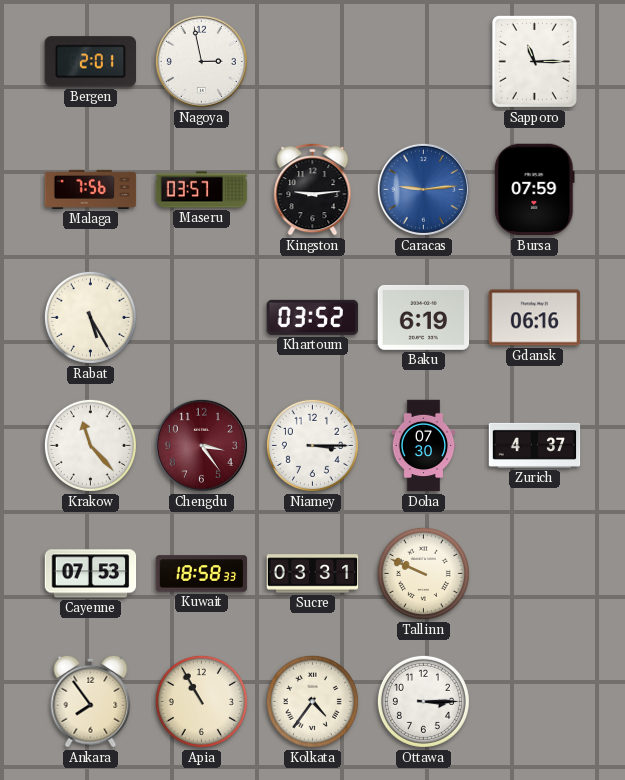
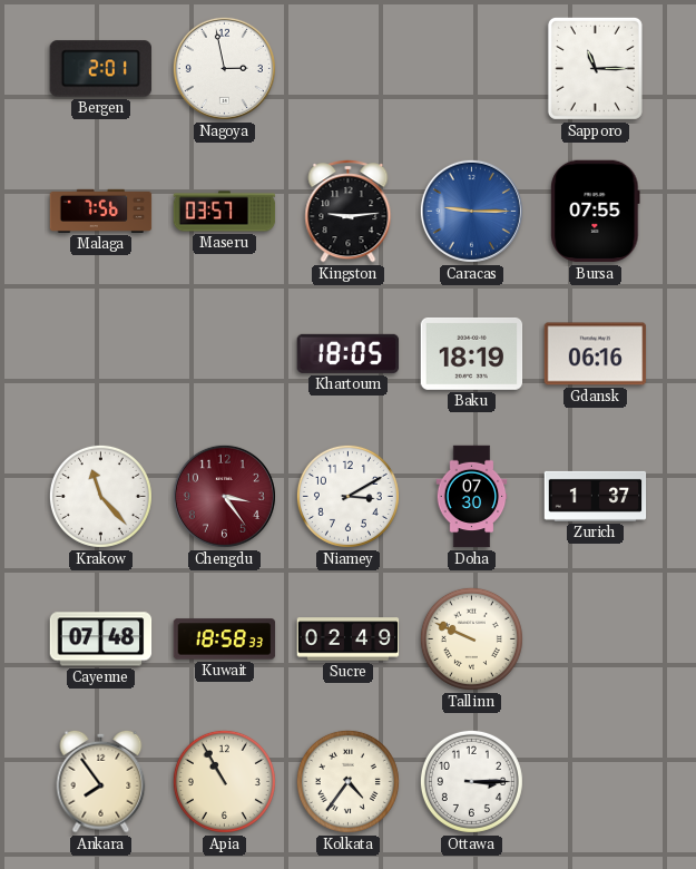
Caracas: 9:14 -> 9:15
Bursa: 07:59 -> 07:55
Rabat: 5:25 -> none
Khartoum: 03:52 -> 18:05
Baku: 6:19 -> 18:19
Niamey: 3:15 -> 3:10
Zurich: 4:37 -> 1:37
Cayenne: 07:53 -> 07:48
Sucre: 03:31 -> 02:49
